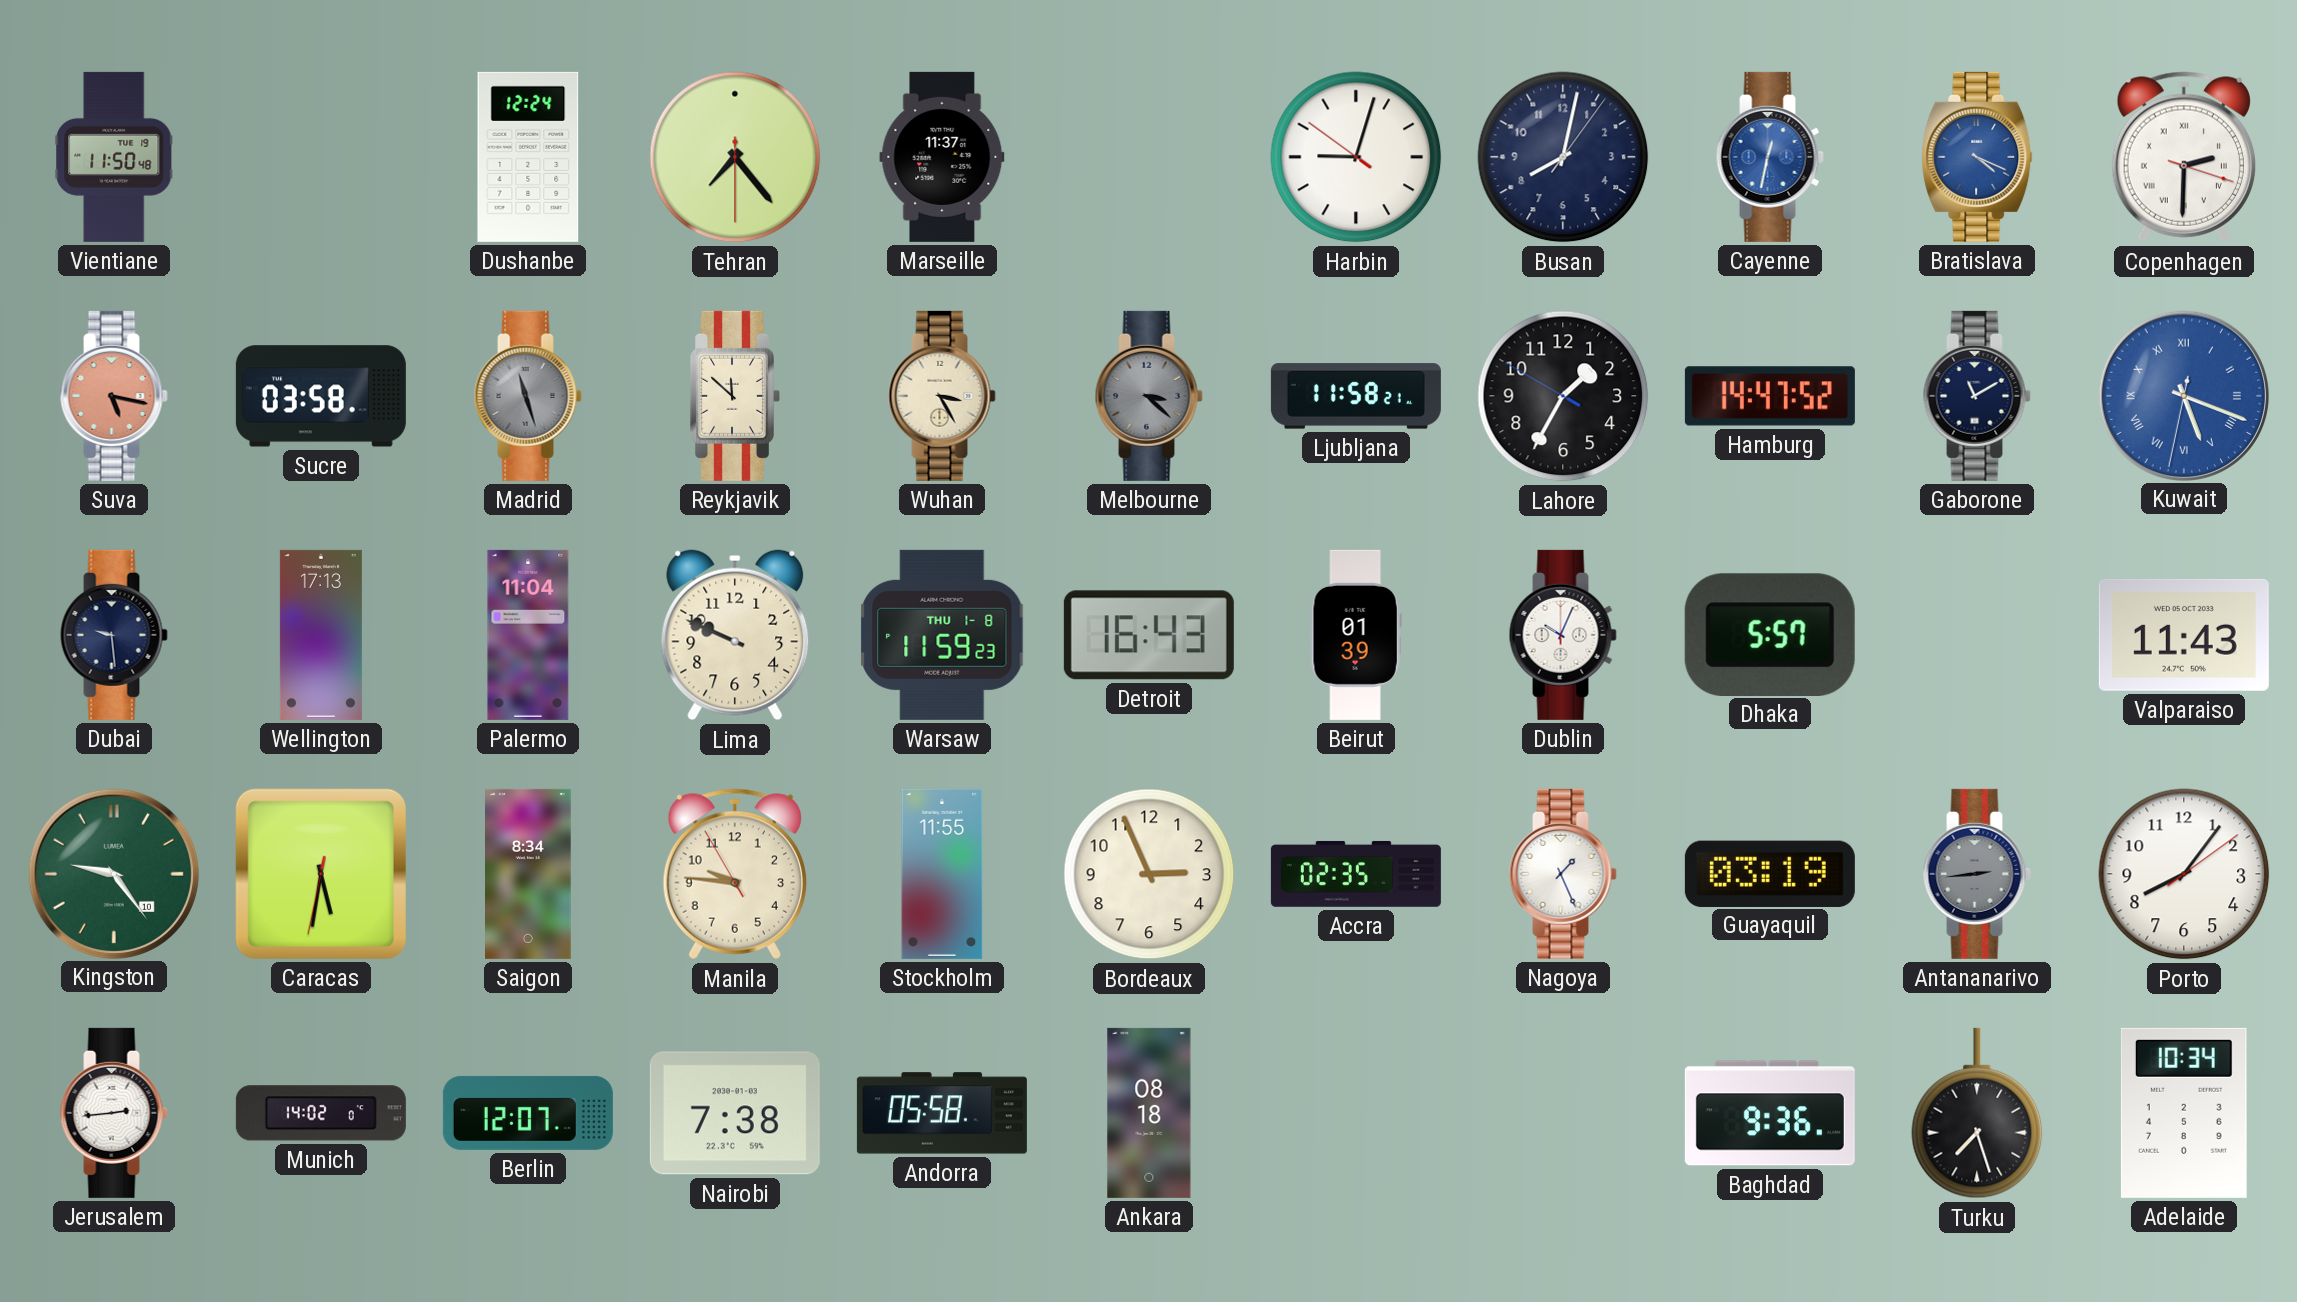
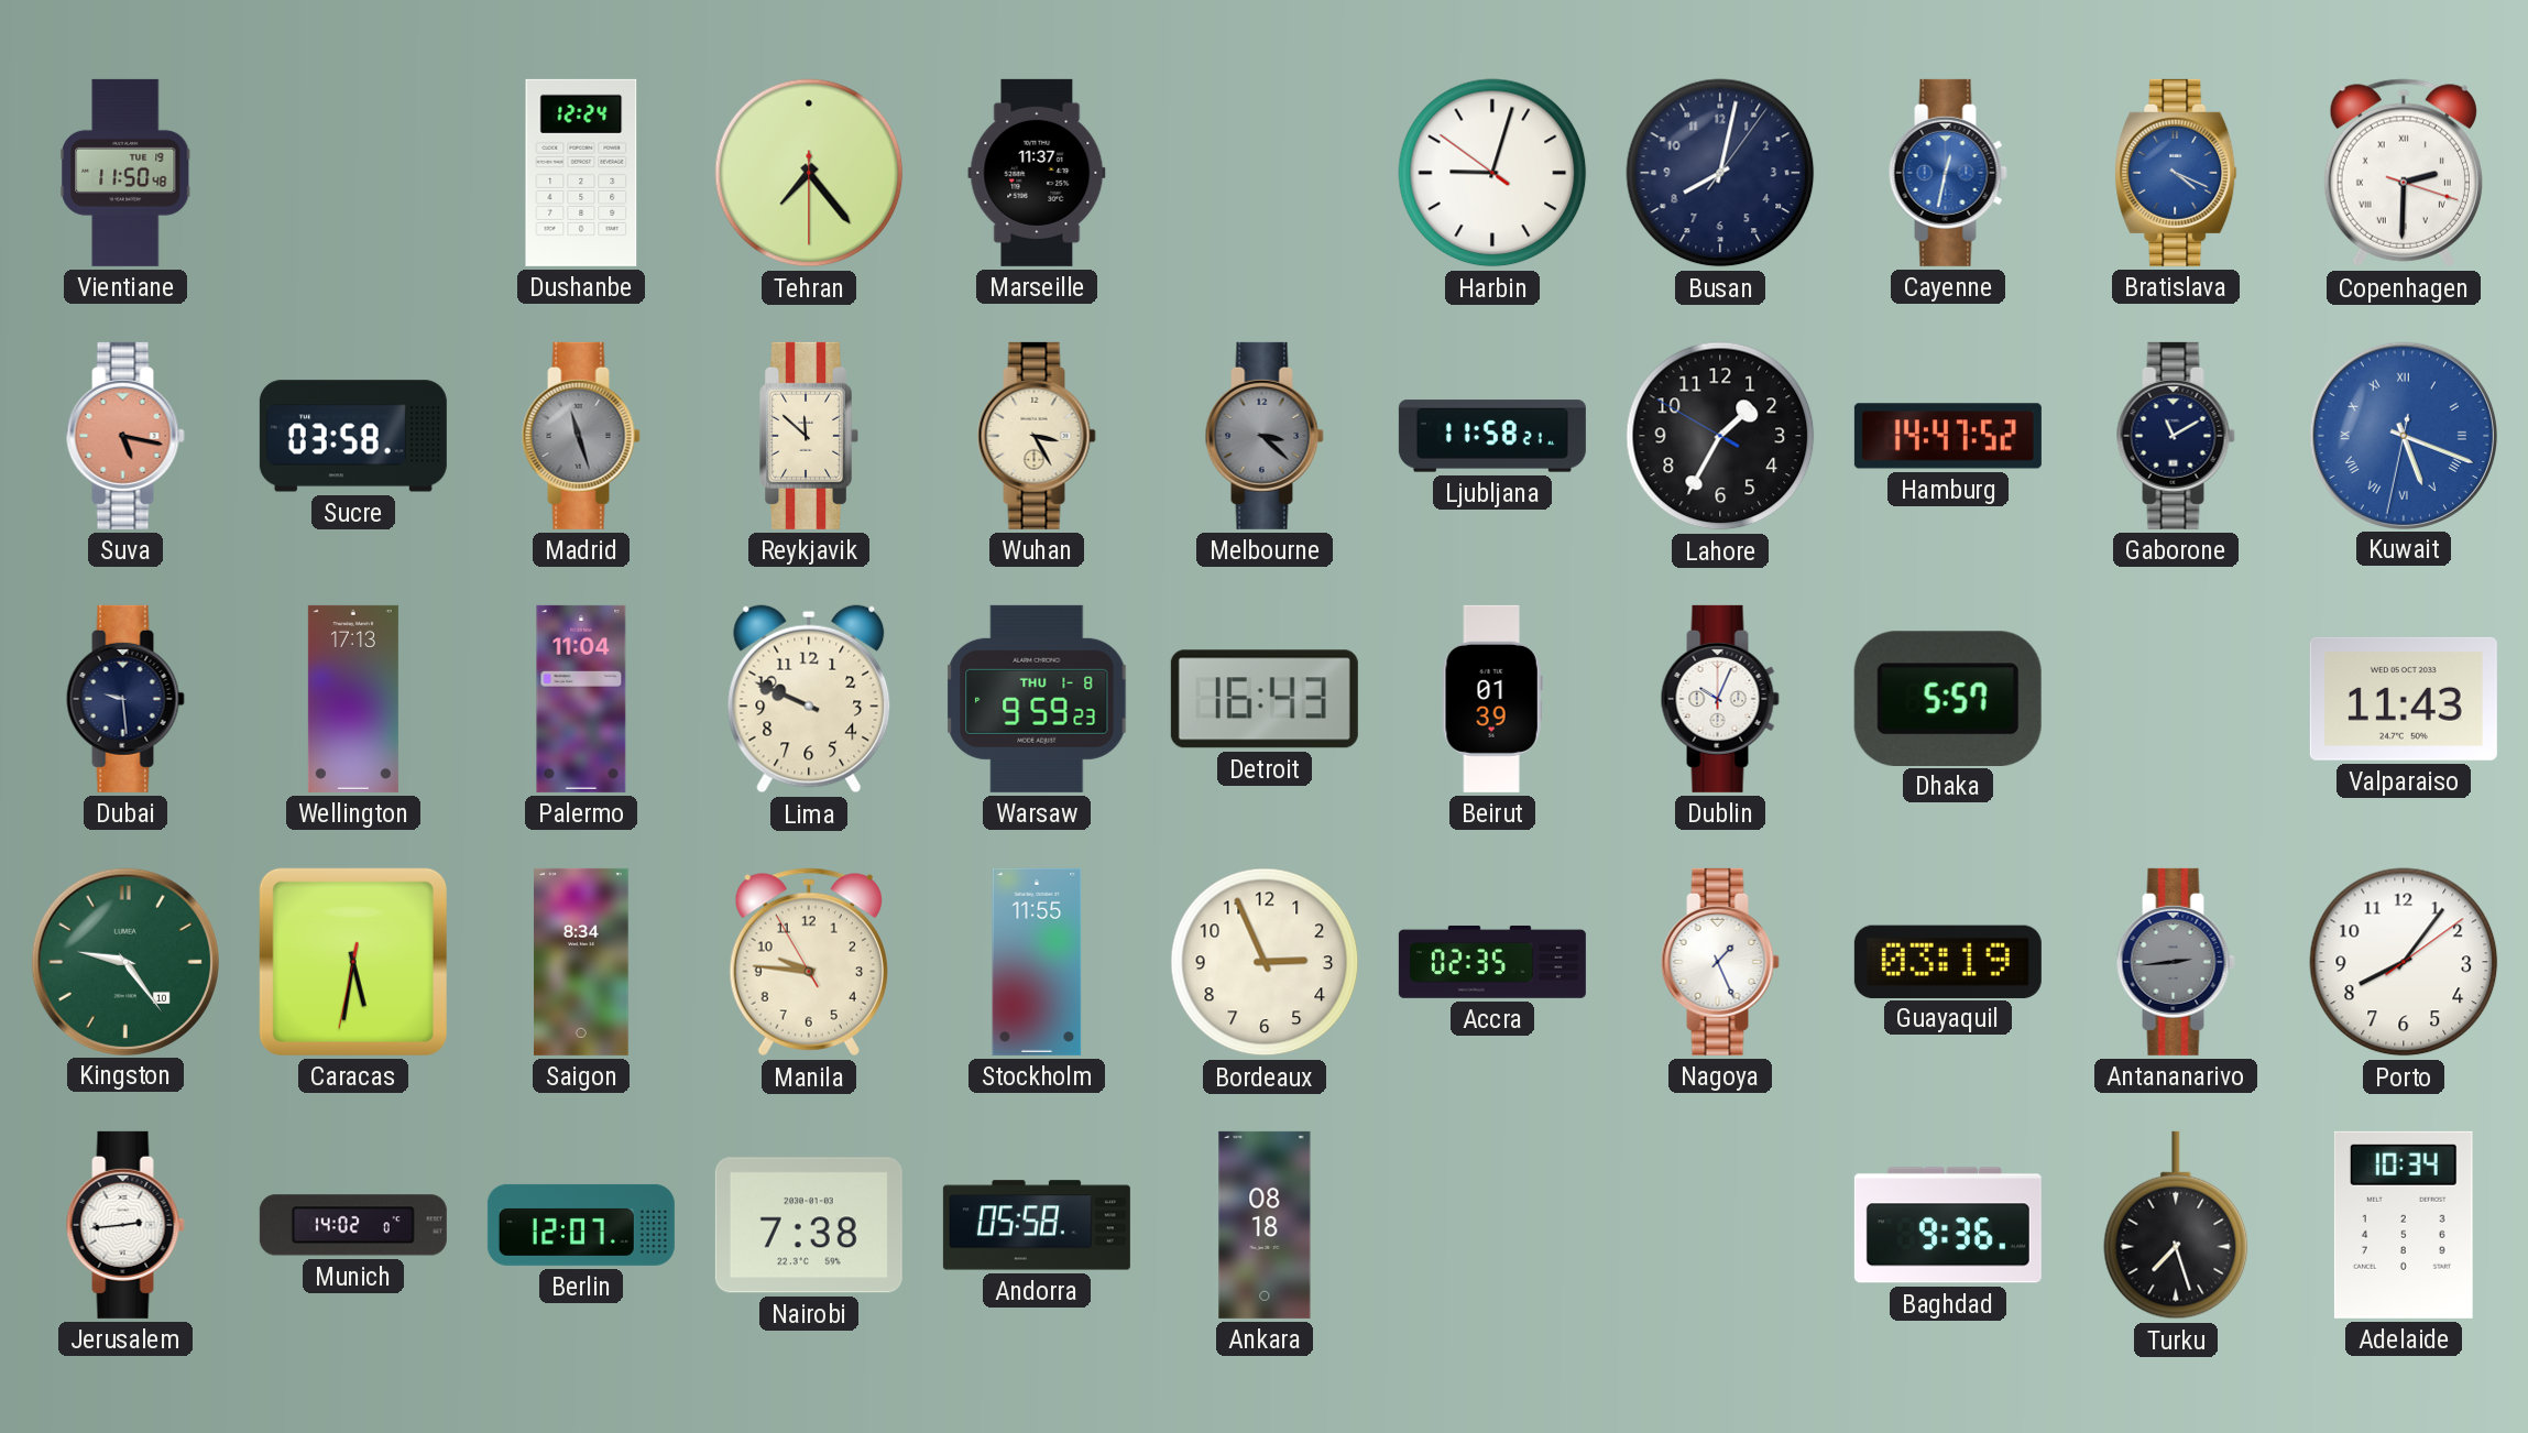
Warsaw: 11:59 -> 9:59
